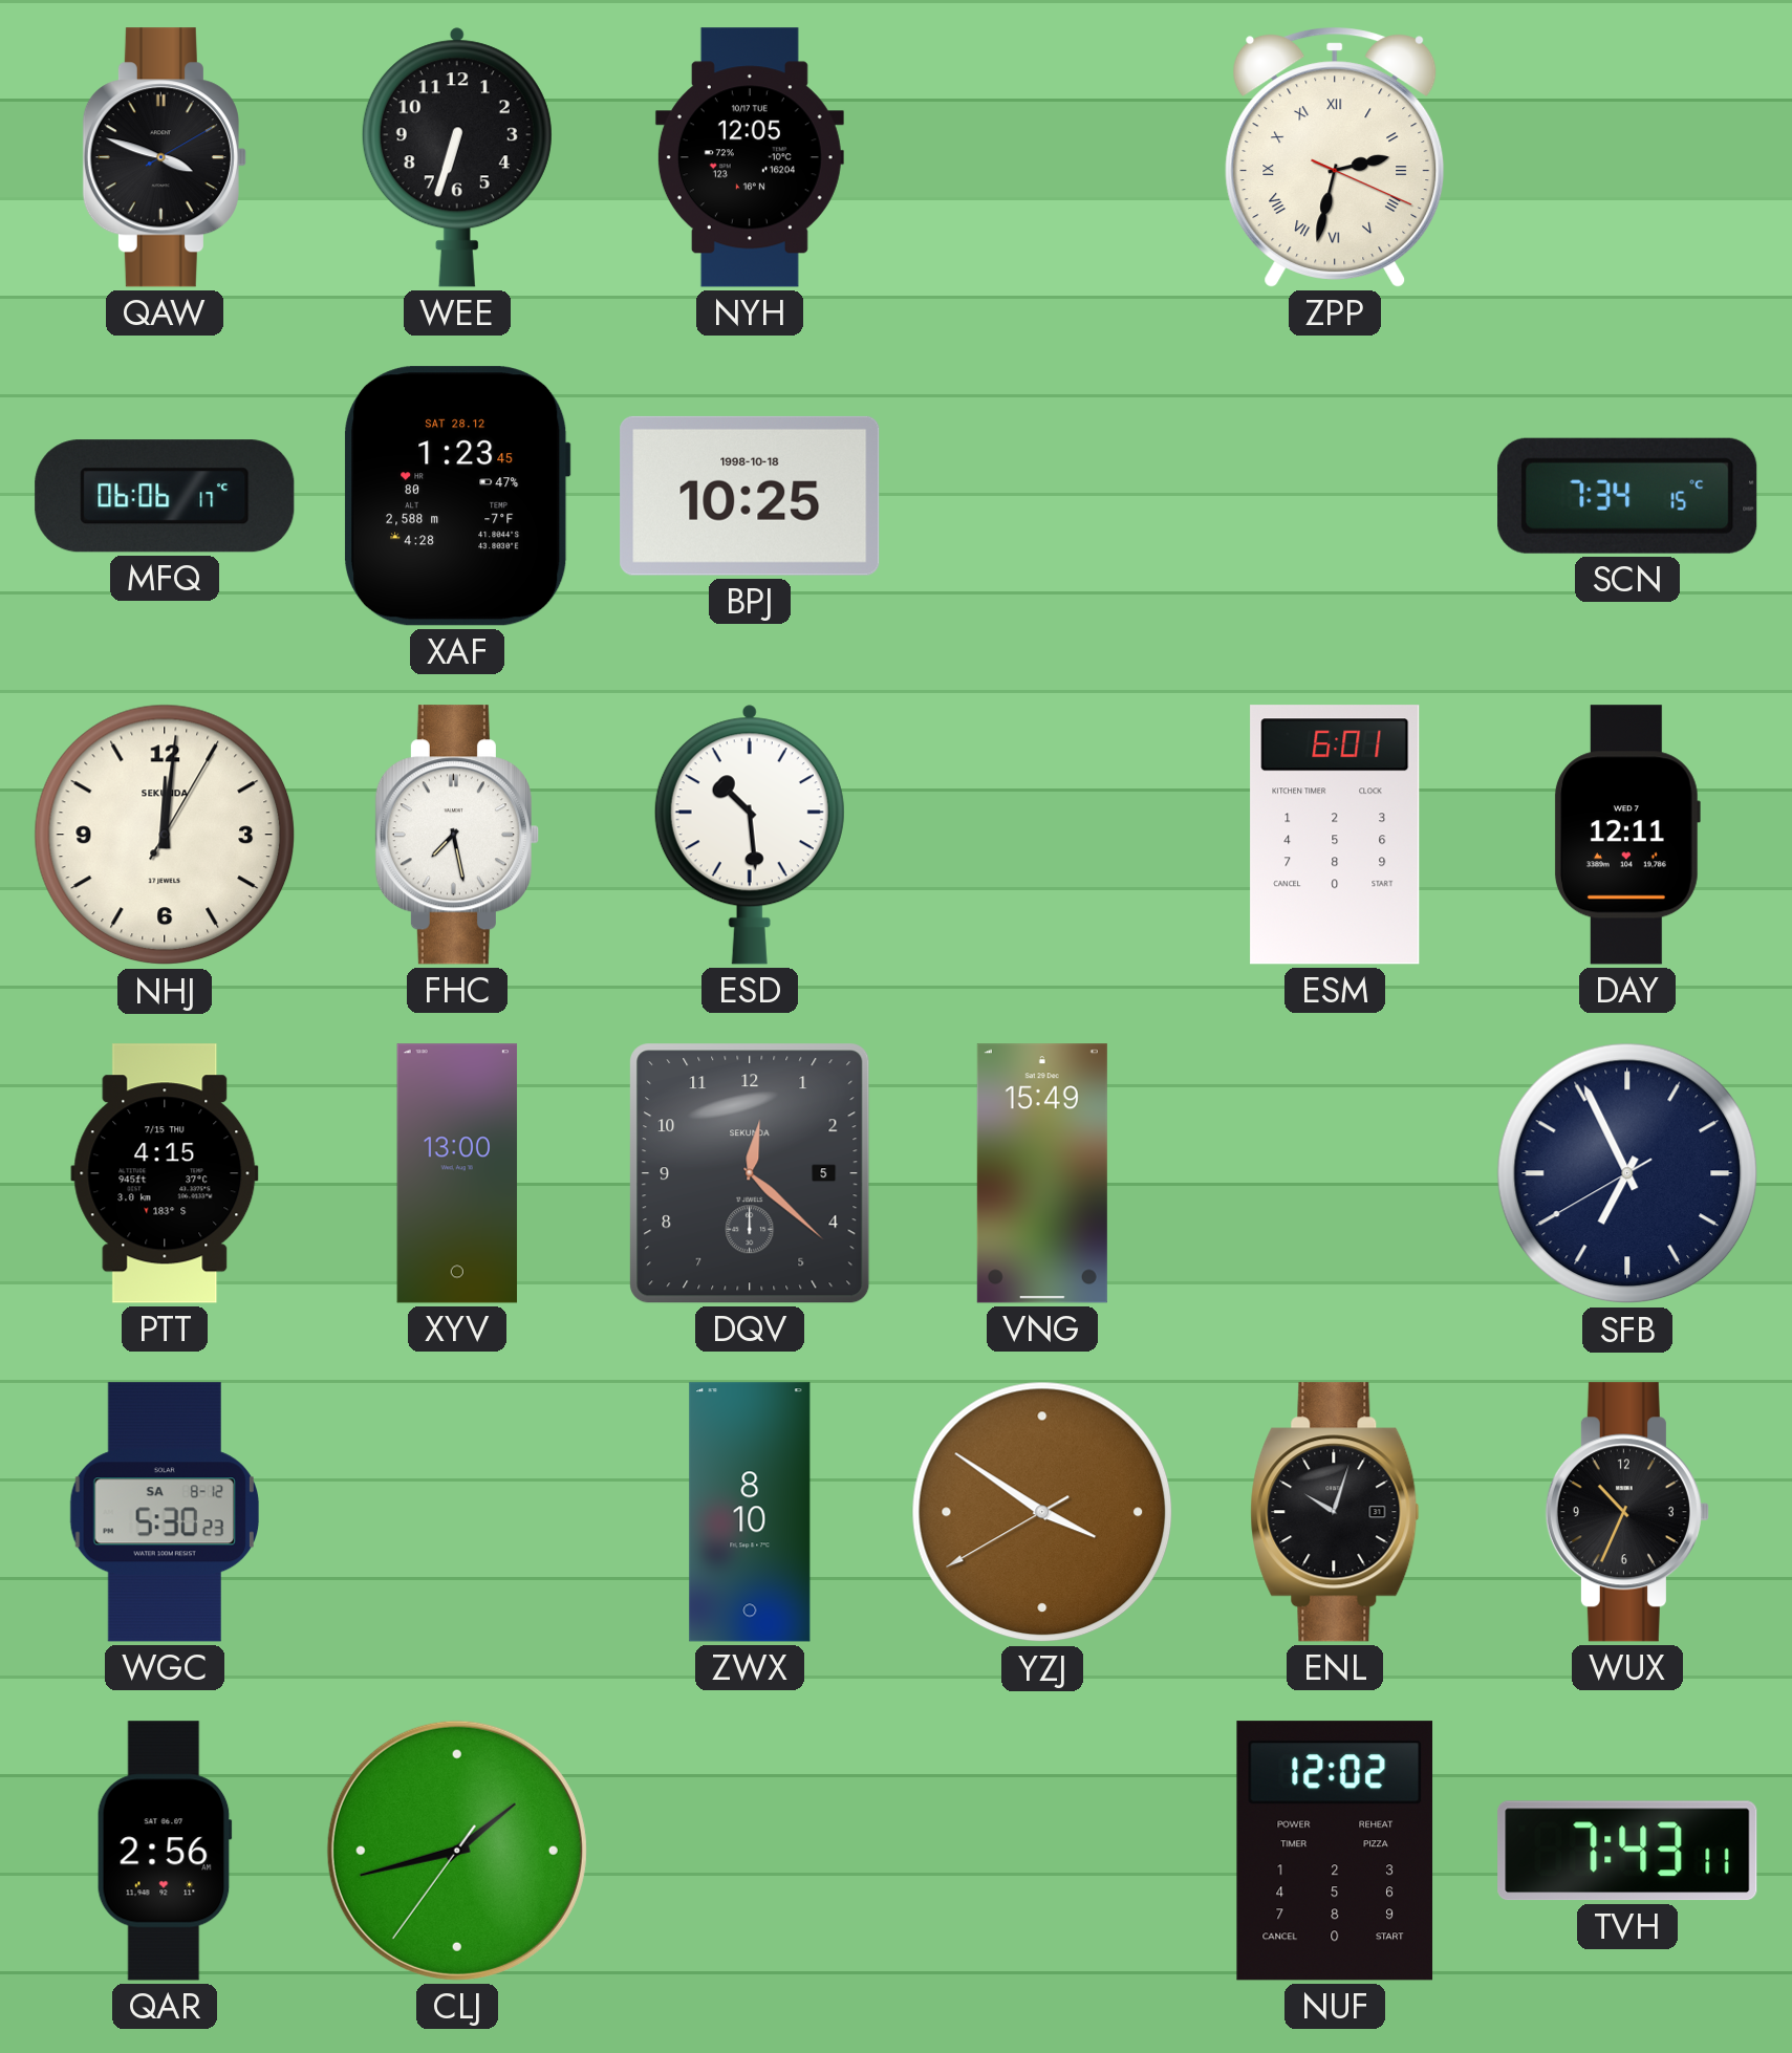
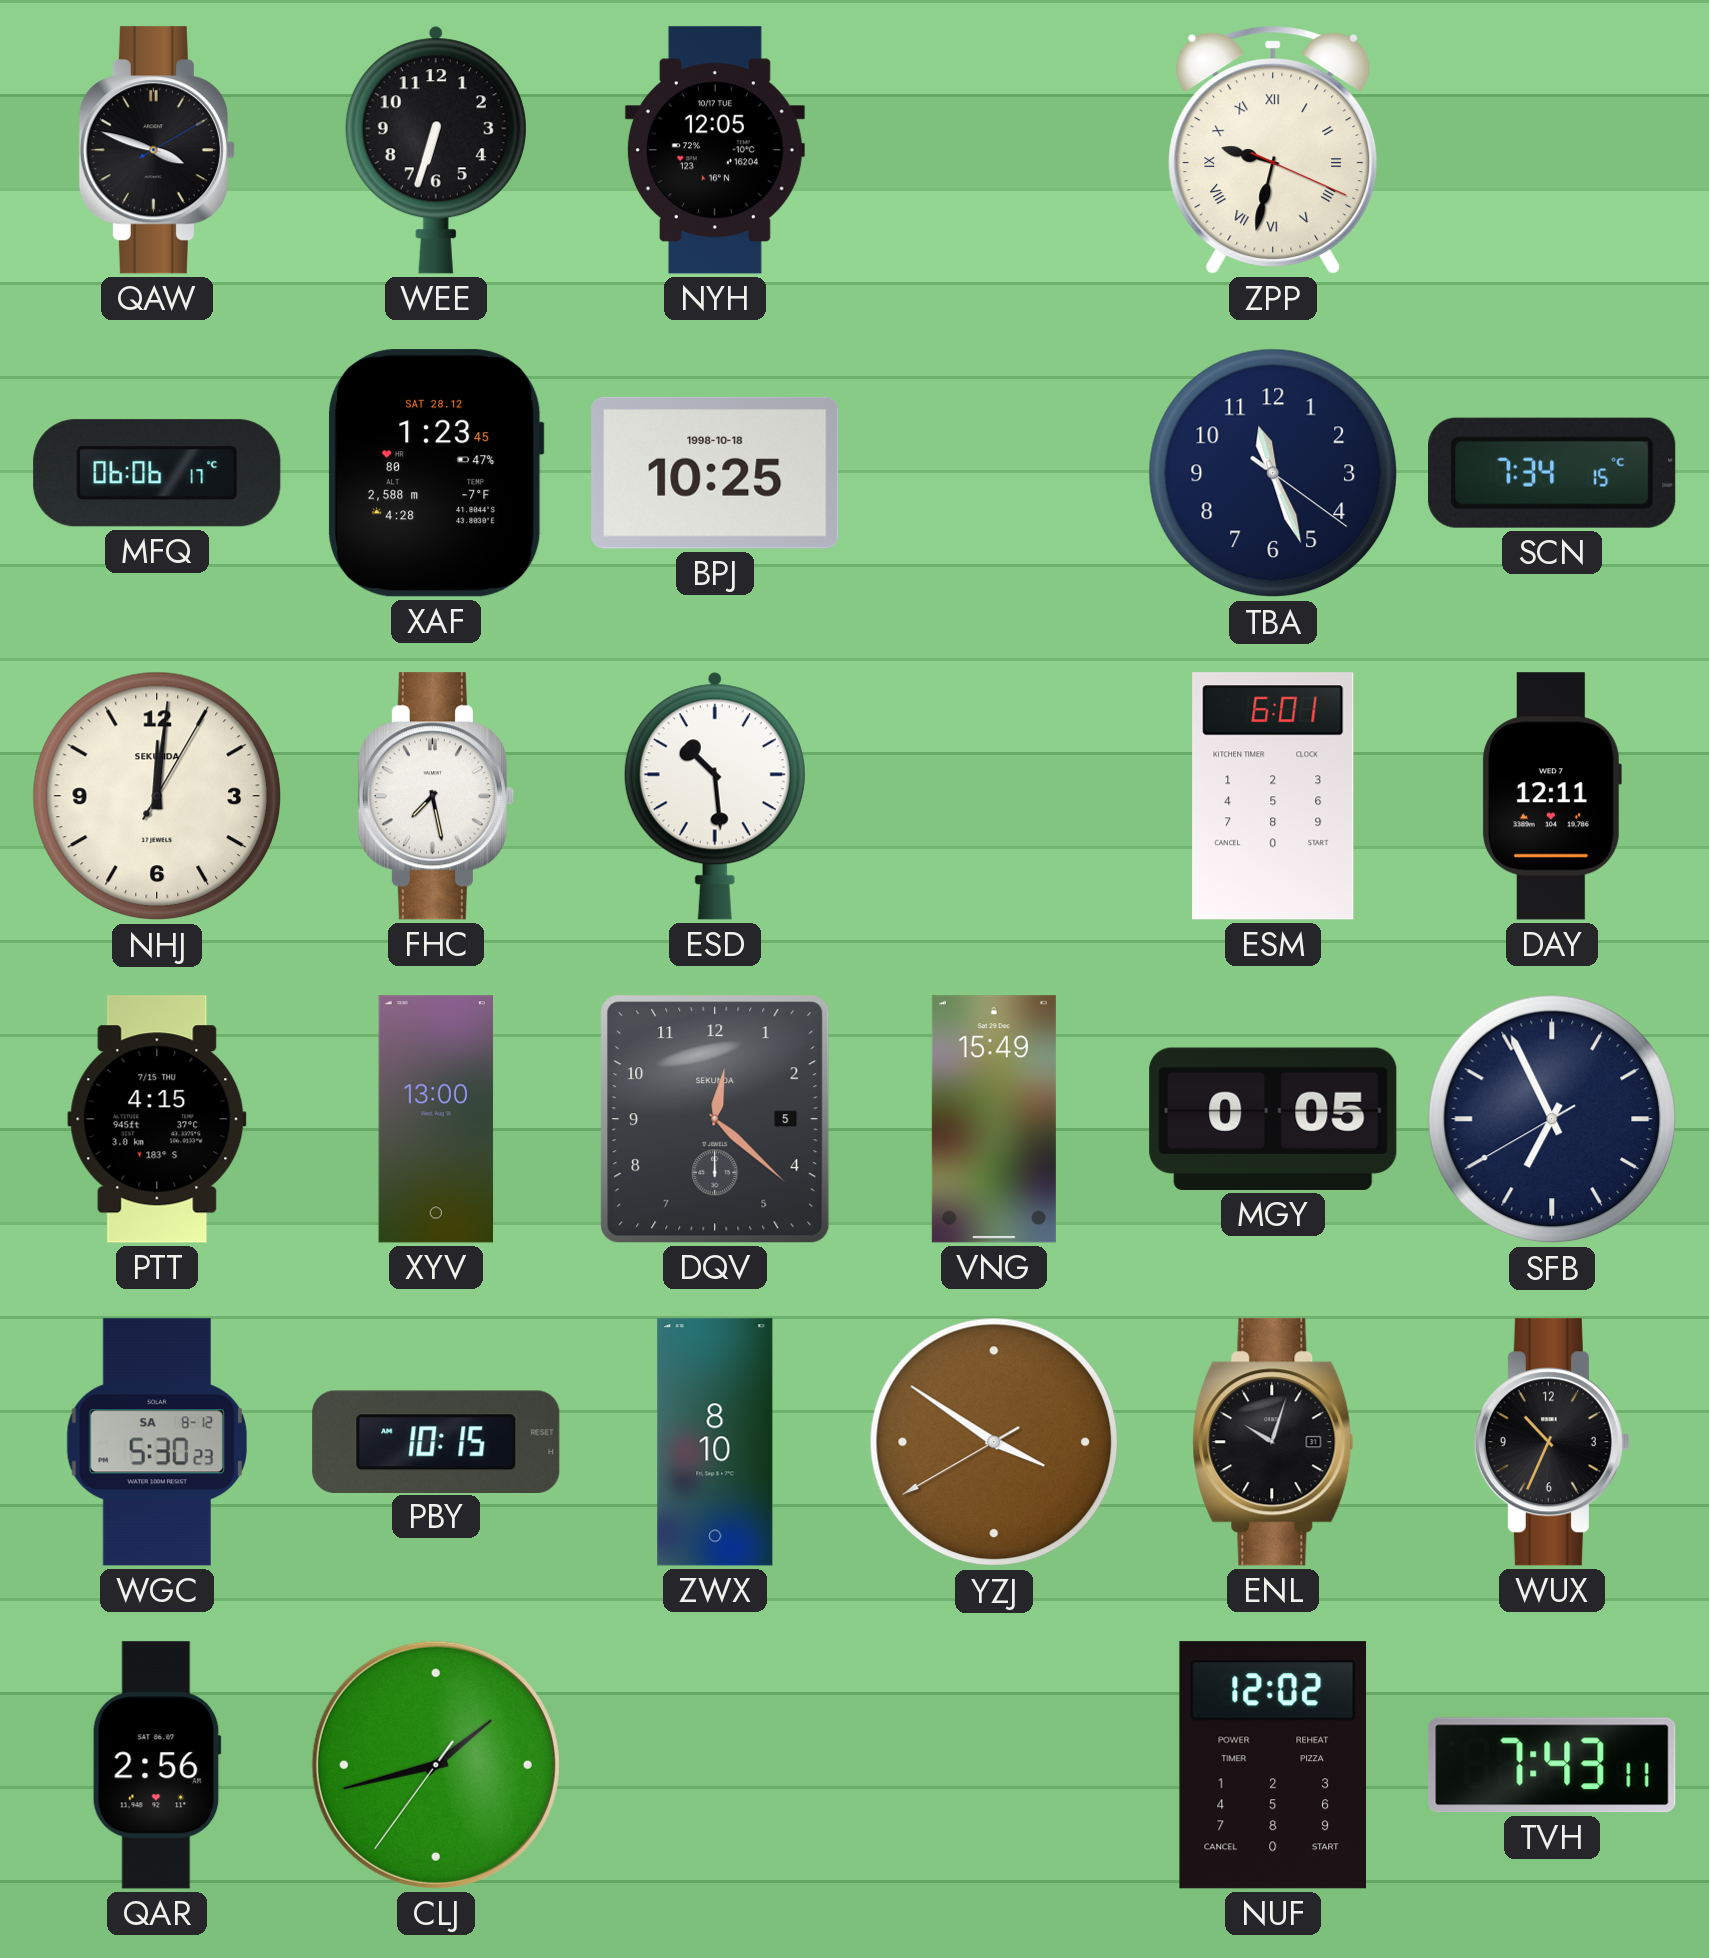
ZPP: 2:32 -> 9:32
TBA: none -> 11:26
MGY: none -> 0:05
PBY: none -> 10:15
